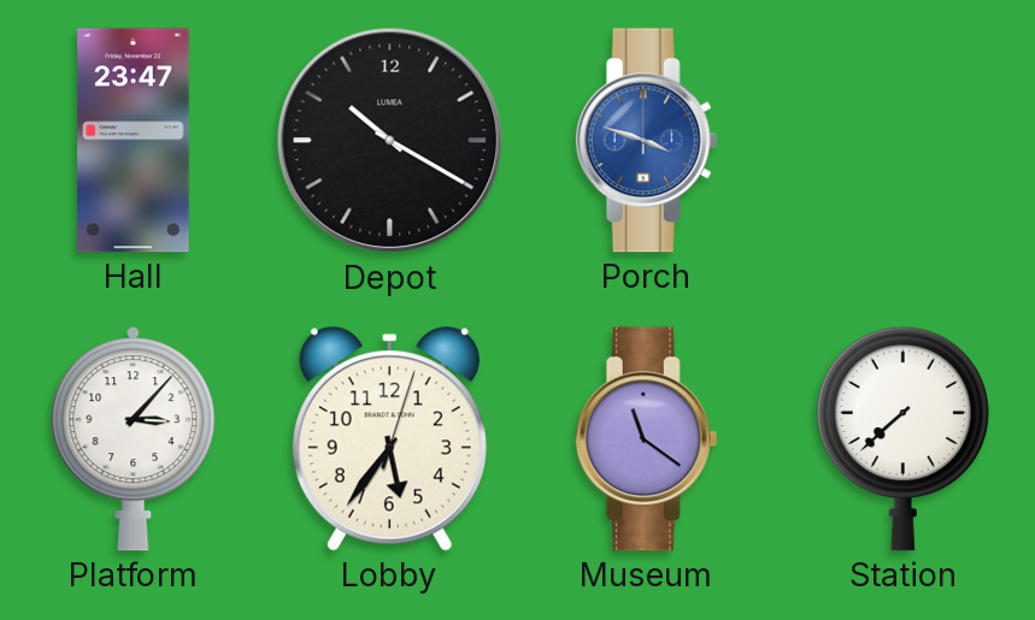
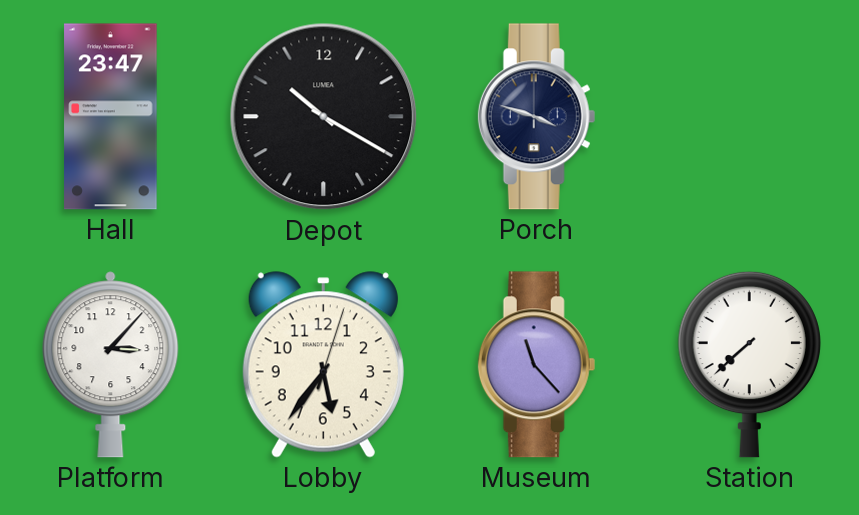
Porch dial: blue -> navy
Museum: 11:21 -> 11:23
